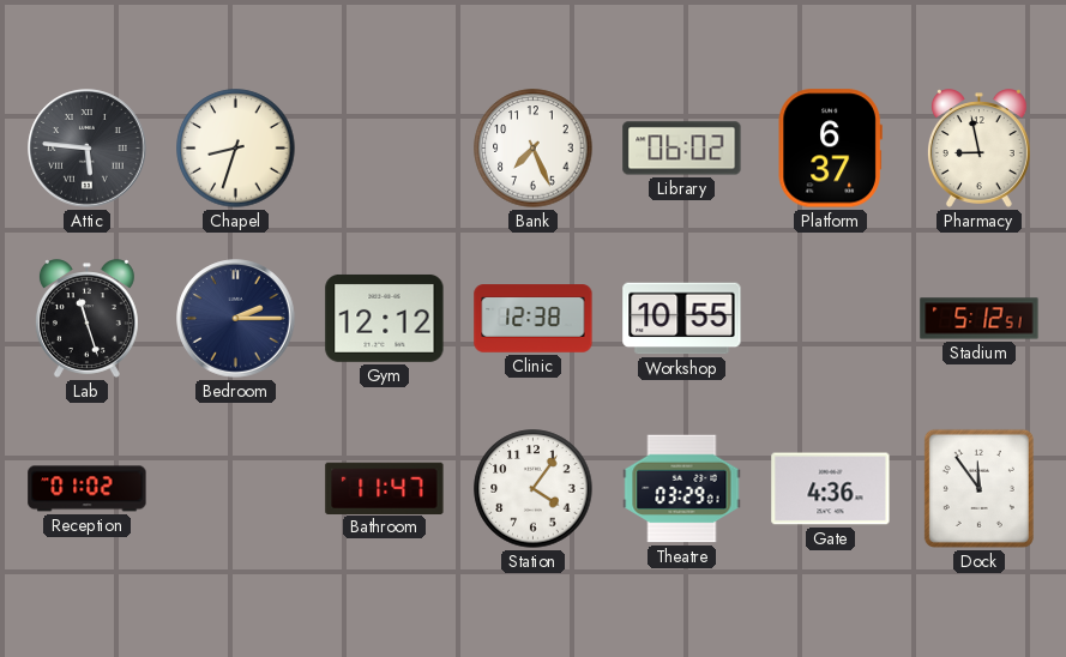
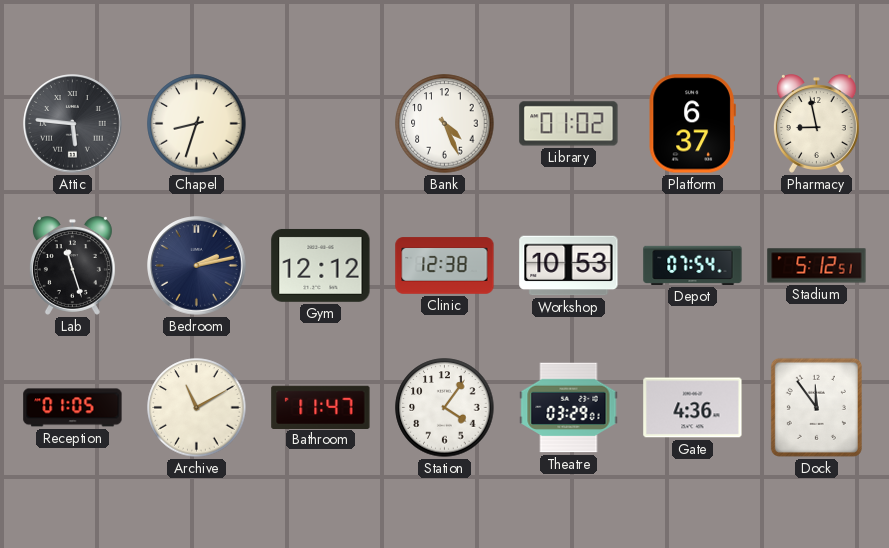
Bank: 7:26 -> 4:26
Library: 06:02 -> 01:02
Bedroom: 2:15 -> 2:13
Workshop: 10:55 -> 10:53
Depot: none -> 07:54
Reception: 01:02 -> 01:05
Archive: none -> 11:10
